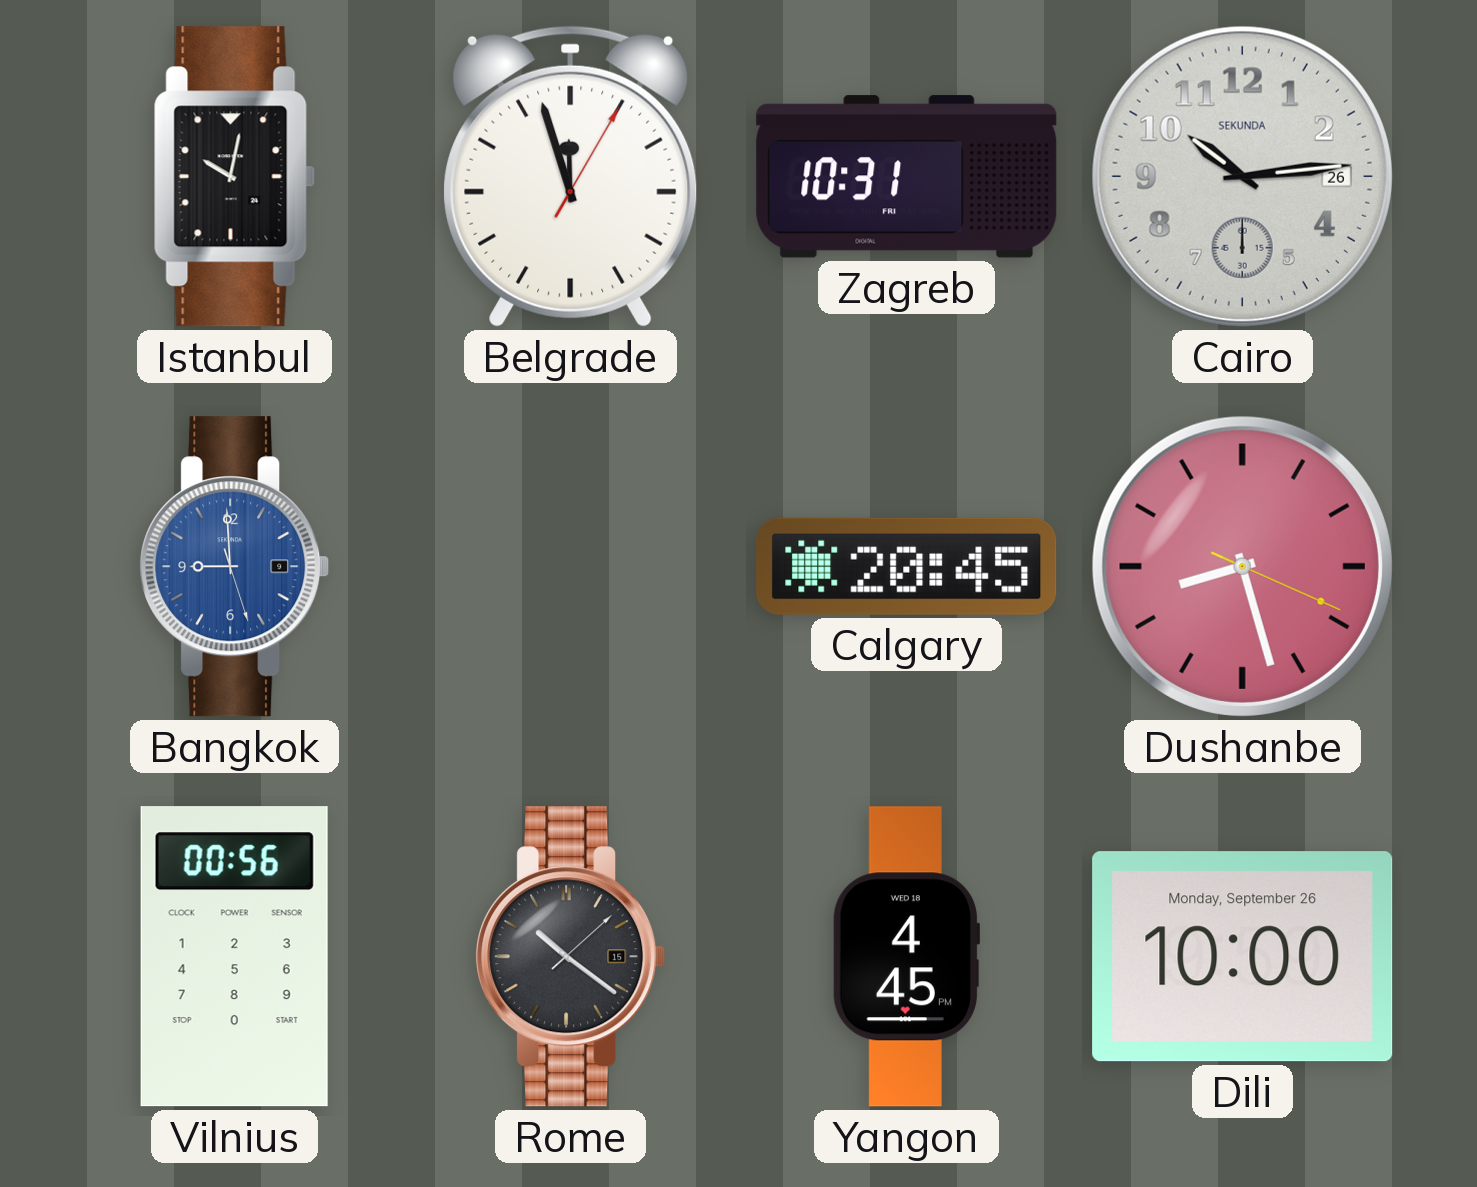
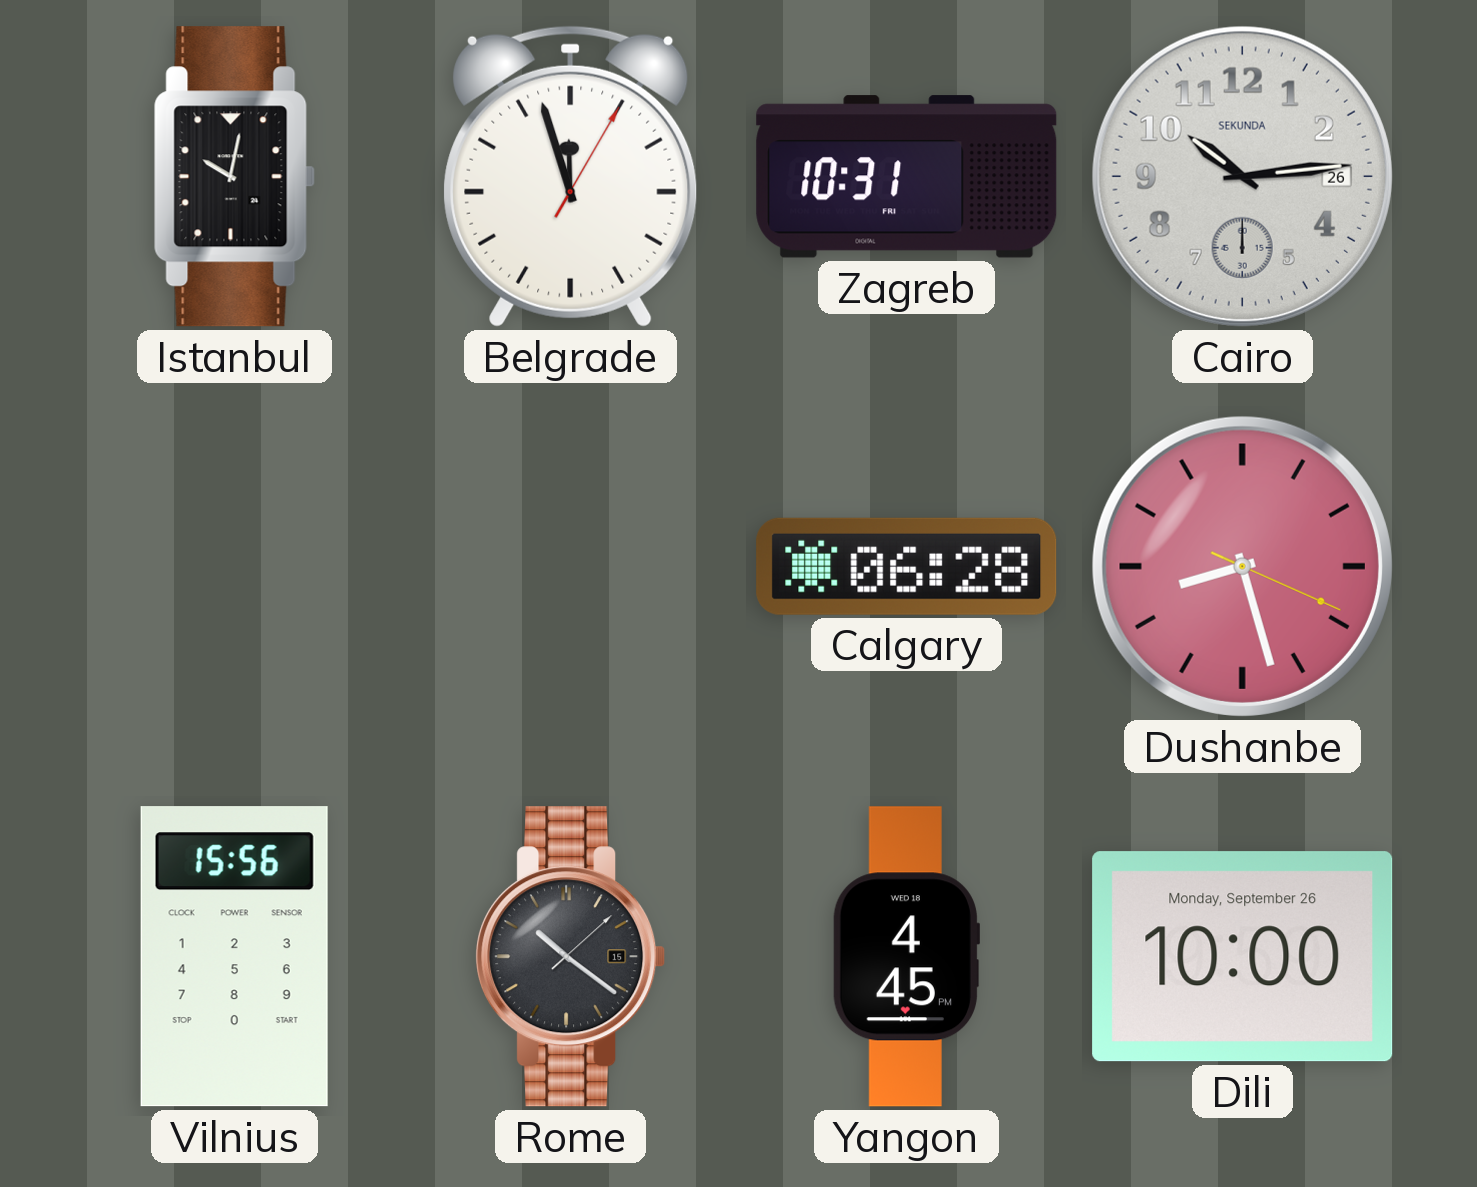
Bangkok: 8:59 -> none
Calgary: 20:45 -> 06:28
Vilnius: 00:56 -> 15:56
